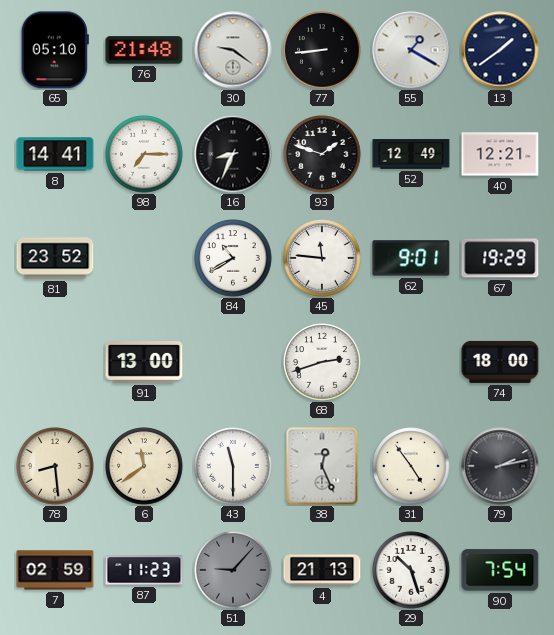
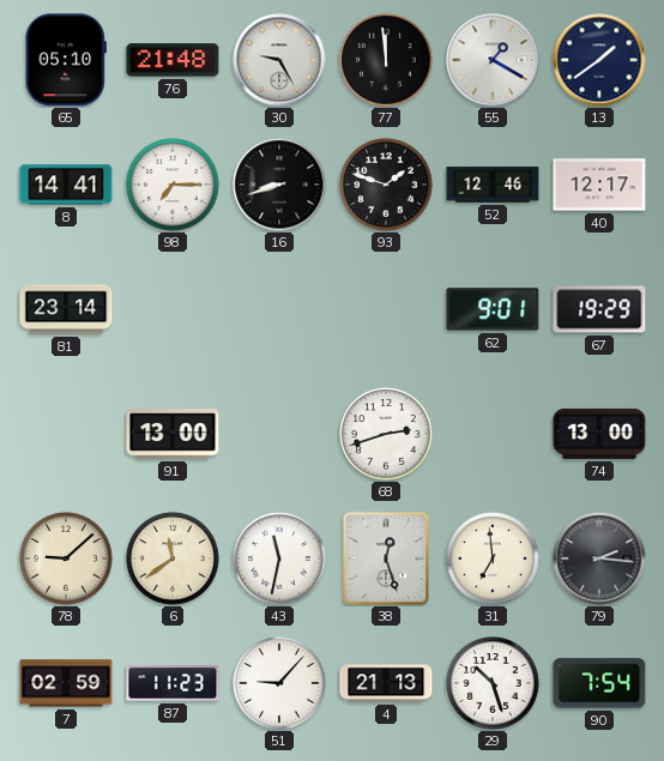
30: 9:21 -> 9:25
77: 8:44 -> 11:59
16: 8:34 -> 8:42
52: 12:49 -> 12:46
40: 12:21 -> 12:17
81: 23:52 -> 23:14
84: 10:40 -> none
45: 11:46 -> none
74: 18:00 -> 13:00
78: 8:29 -> 9:08
43: 11:30 -> 11:32
38: 12:26 -> 12:27
31: 4:54 -> 6:59
79: 2:13 -> 2:16
51 dial: grey -> white
